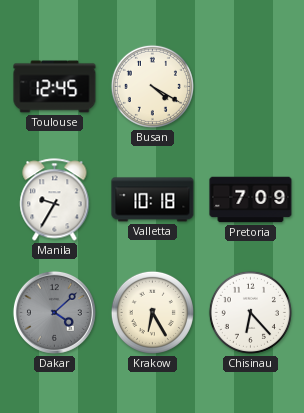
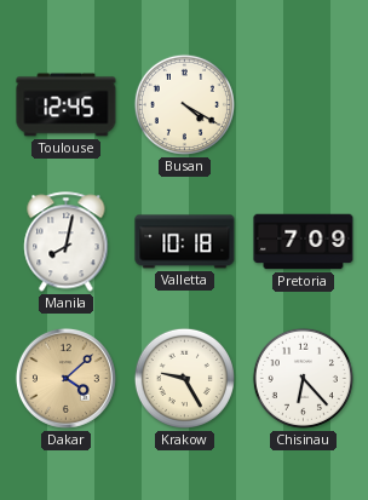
Manila: 9:35 -> 8:02
Dakar dial: grey -> champagne
Krakow: 6:25 -> 9:25
